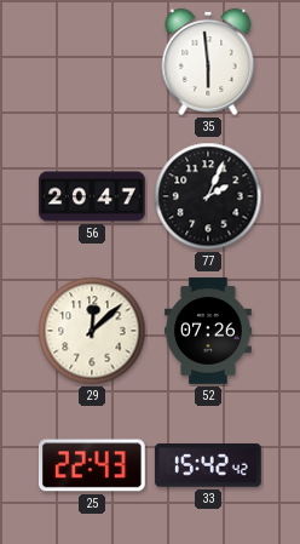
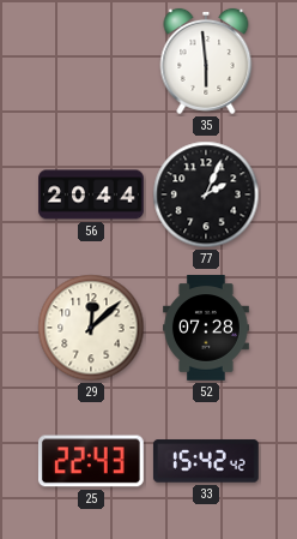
56: 20:47 -> 20:44
52: 07:26 -> 07:28
